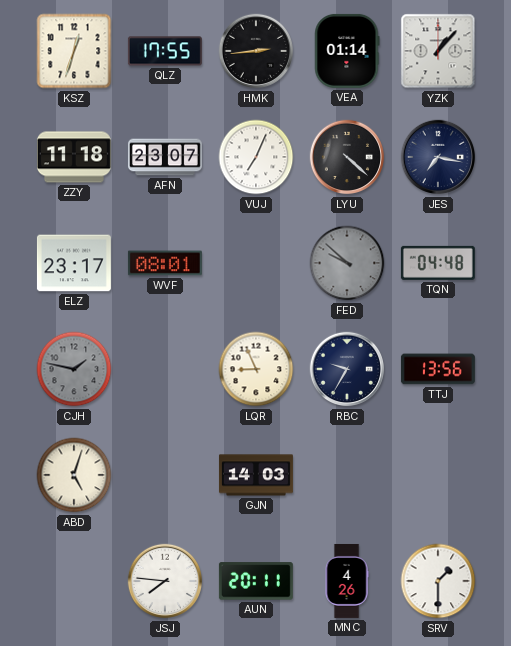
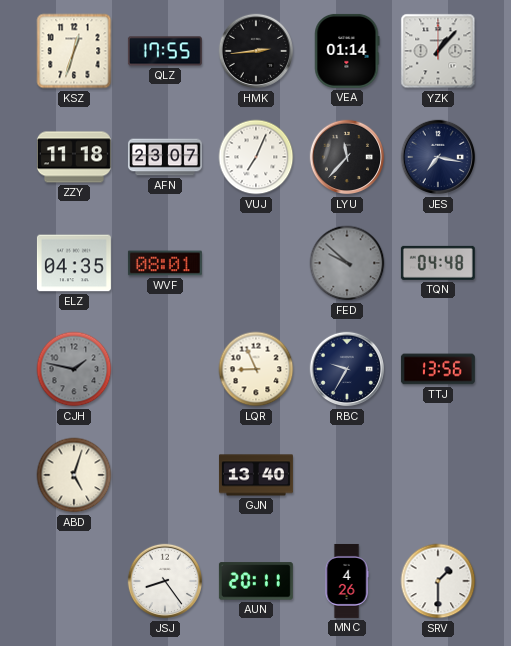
LYU: 4:22 -> 11:37
ELZ: 23:17 -> 04:35
GJN: 14:03 -> 13:40
JSJ: 7:46 -> 8:24
